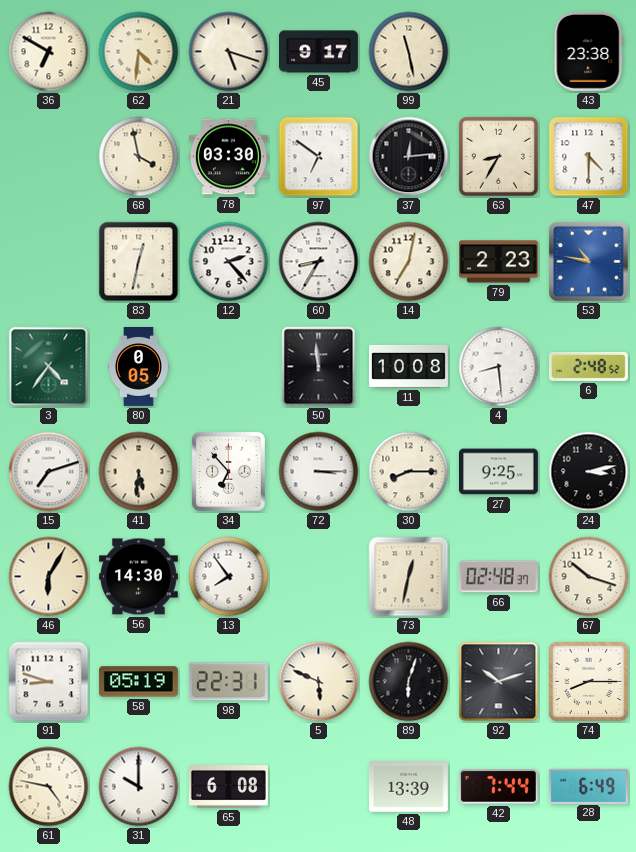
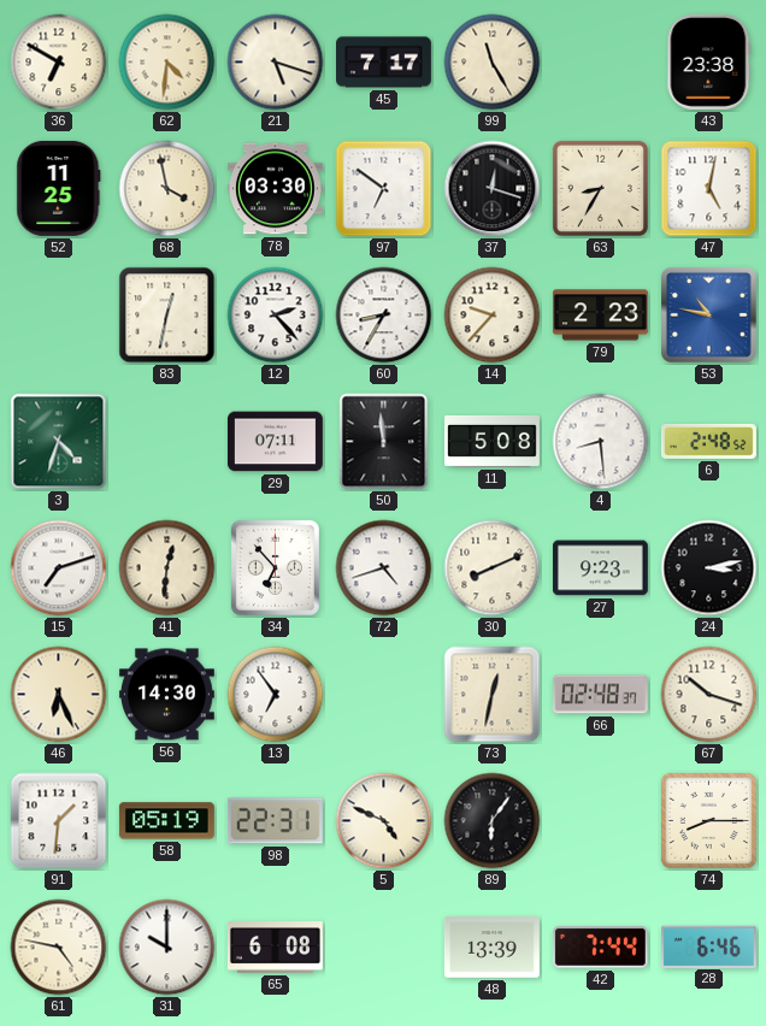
45: 9:17 -> 7:17
99: 11:28 -> 11:25
52: none -> 11:25
37: 12:14 -> 12:18
47: 4:30 -> 5:02
14: 7:02 -> 9:37
3: 4:36 -> 4:33
80: 0:05 -> none
29: none -> 07:11
11: 10:08 -> 5:08
41: 5:31 -> 12:31
72: 3:15 -> 4:42
30: 8:15 -> 8:11
27: 9:25 -> 9:23
46: 6:05 -> 6:26
13: 7:54 -> 6:54
91: 8:48 -> 1:31
5: 5:49 -> 4:49
89: 6:03 -> 6:06
92: 10:12 -> none
28: 6:49 -> 6:46
